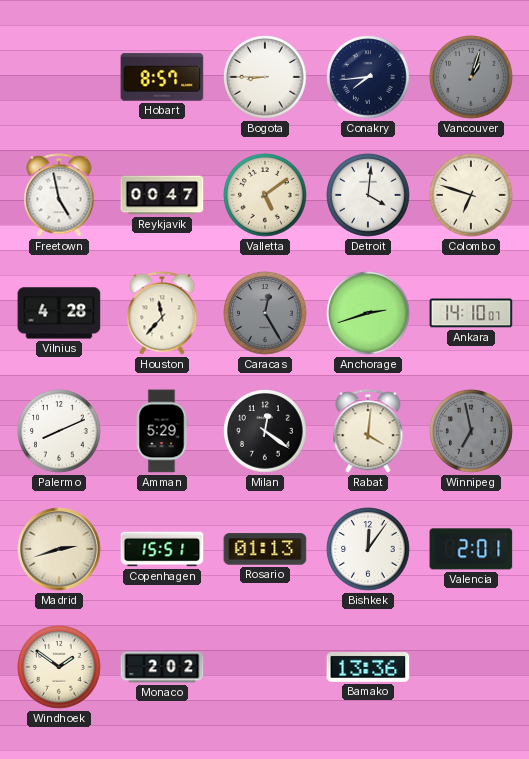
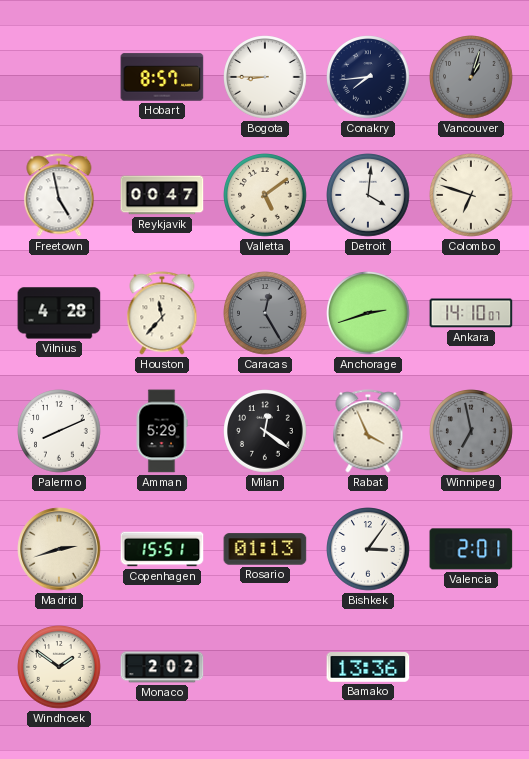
Rabat: 4:01 -> 3:56
Bishkek: 12:06 -> 3:06
